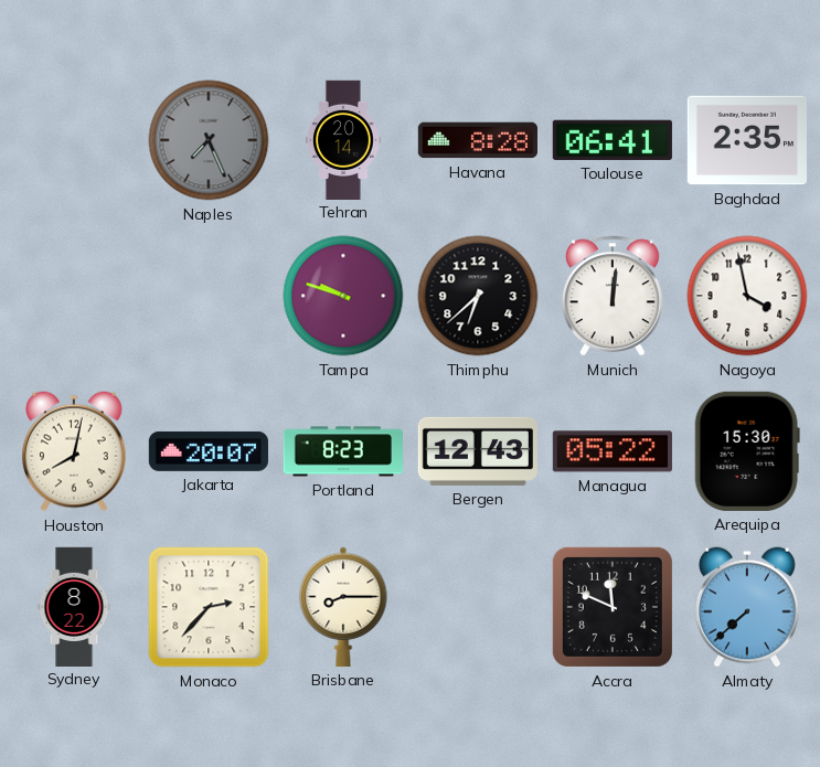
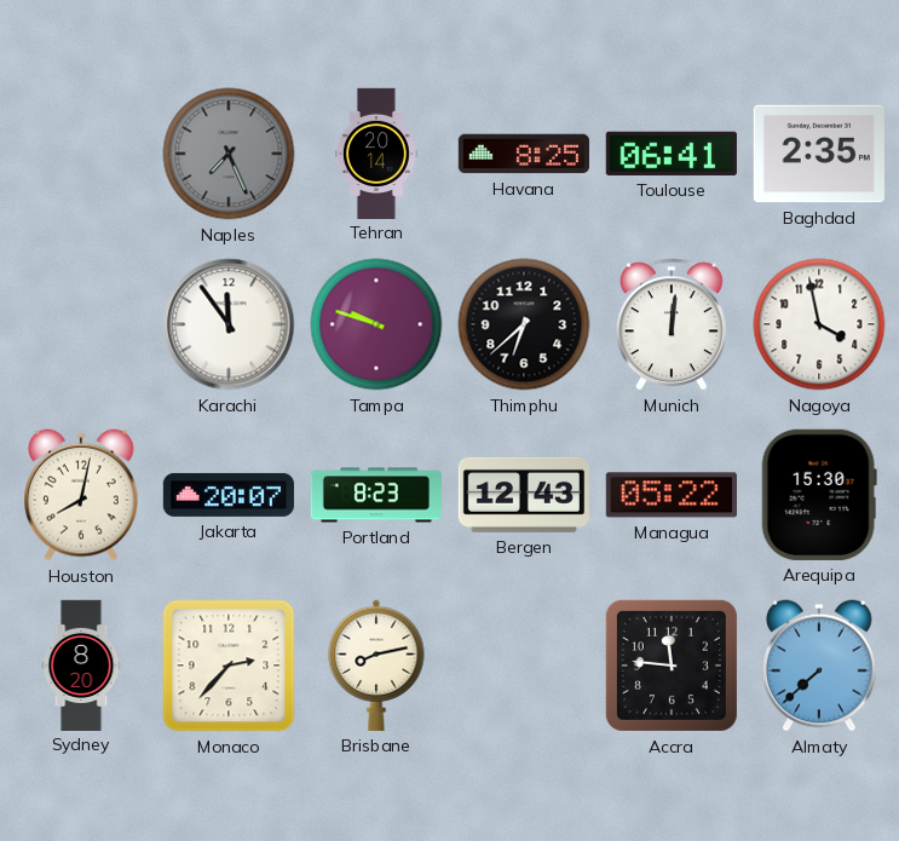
Havana: 8:28 -> 8:25
Karachi: none -> 11:54
Sydney: 8:22 -> 8:20
Brisbane: 8:15 -> 8:13
Accra: 11:49 -> 11:46
